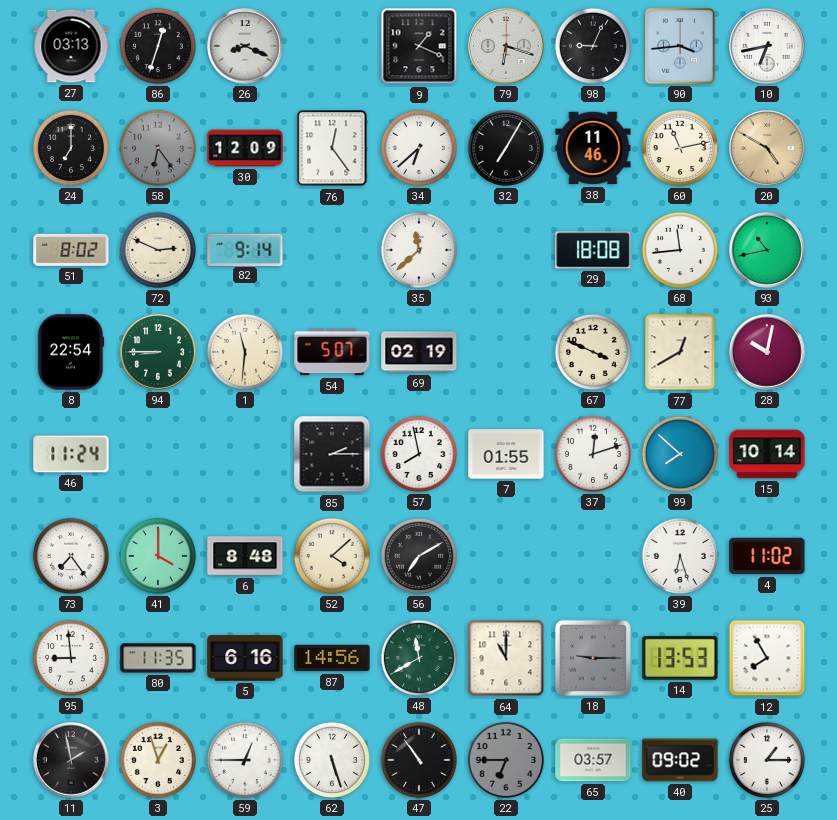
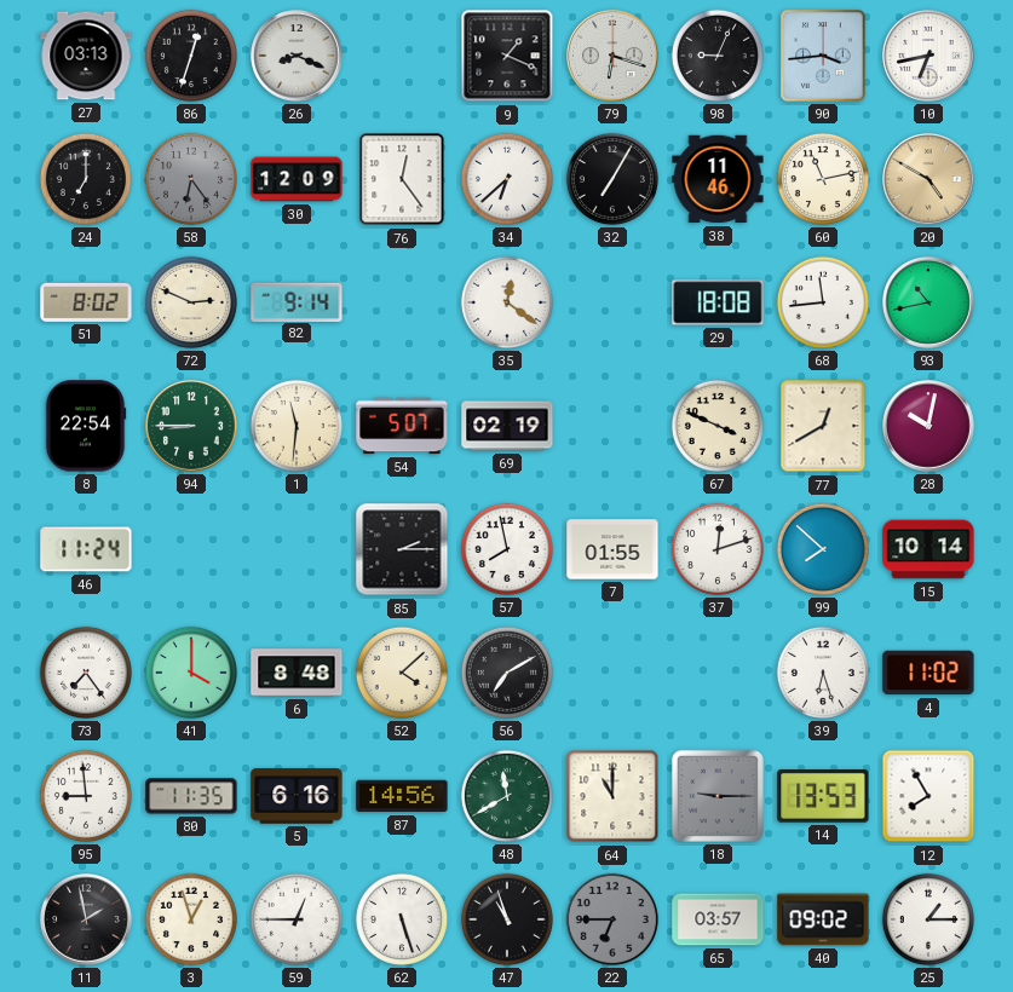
35: 11:38 -> 12:21
47: 10:54 -> 10:57
